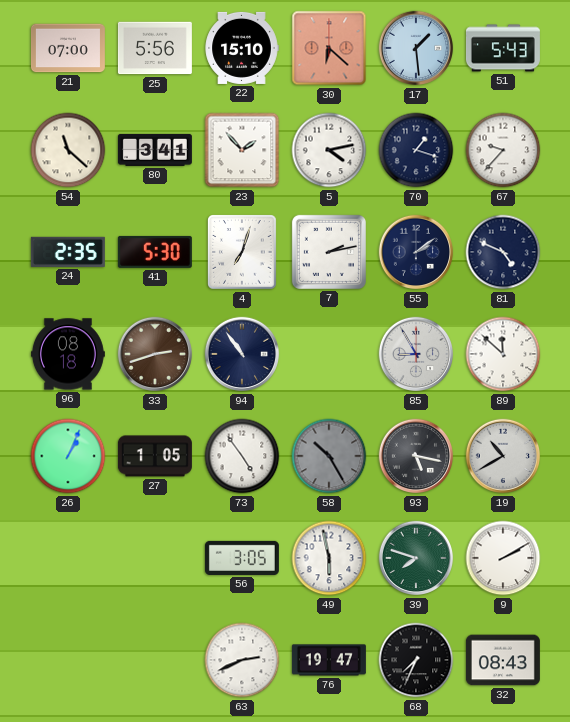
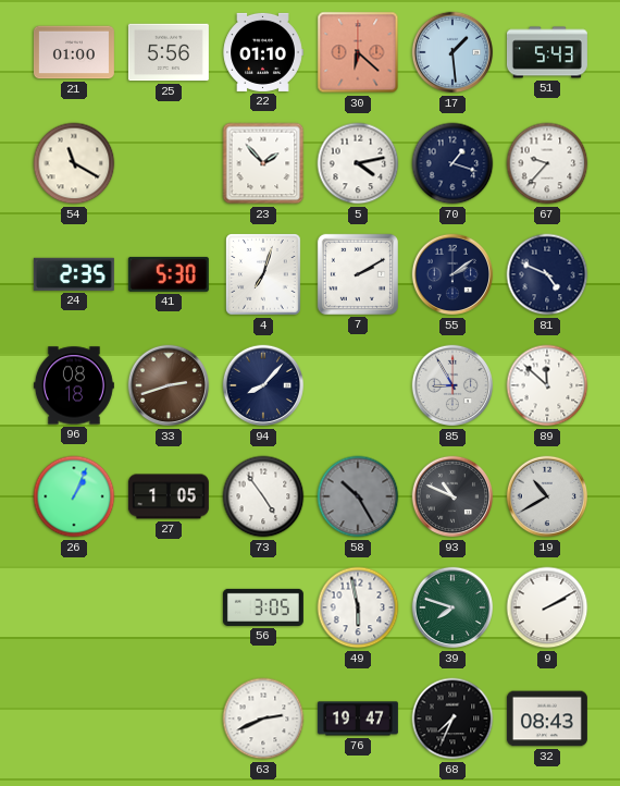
21: 07:00 -> 01:00
22: 15:10 -> 01:10
54: 11:22 -> 11:20
80: 3:41 -> none
7: 2:13 -> 2:10
94: 10:54 -> 8:07
93: 5:17 -> 10:49
